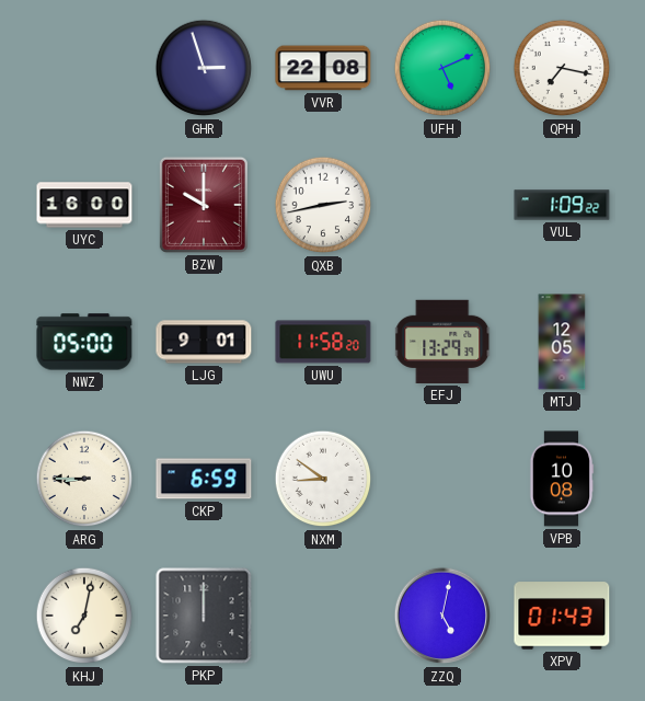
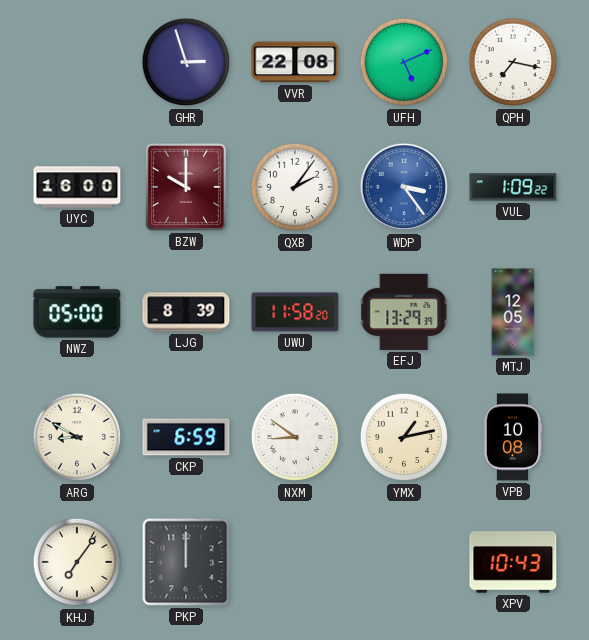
QXB: 2:43 -> 2:06
WDP: none -> 3:24
LJG: 9:01 -> 8:39
ARG: 8:45 -> 8:50
YMX: none -> 1:13
KHJ: 7:02 -> 7:06
ZZQ: 5:02 -> none
XPV: 01:43 -> 10:43
